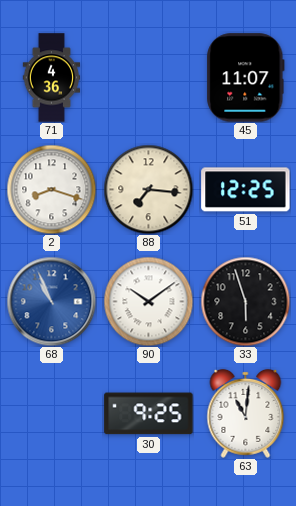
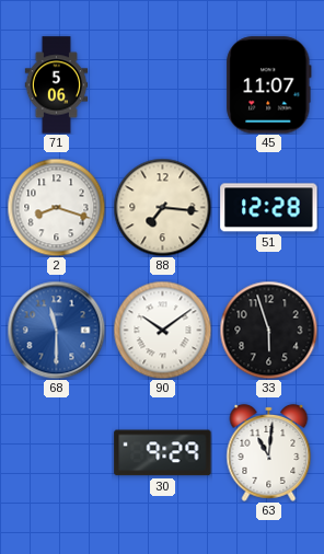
71: 4:36 -> 5:06
51: 12:25 -> 12:28
68: 10:56 -> 11:30
30: 9:25 -> 9:29
